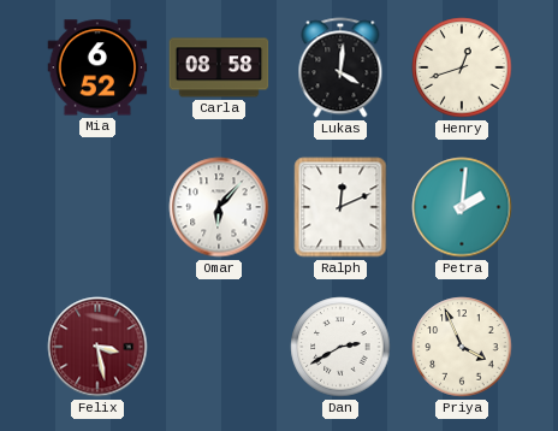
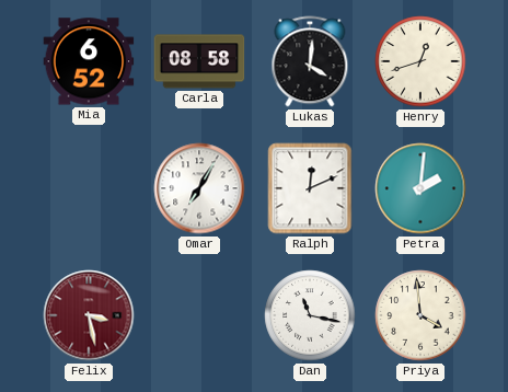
Omar: 6:07 -> 7:05
Dan: 2:40 -> 11:17
Priya: 3:56 -> 3:59
